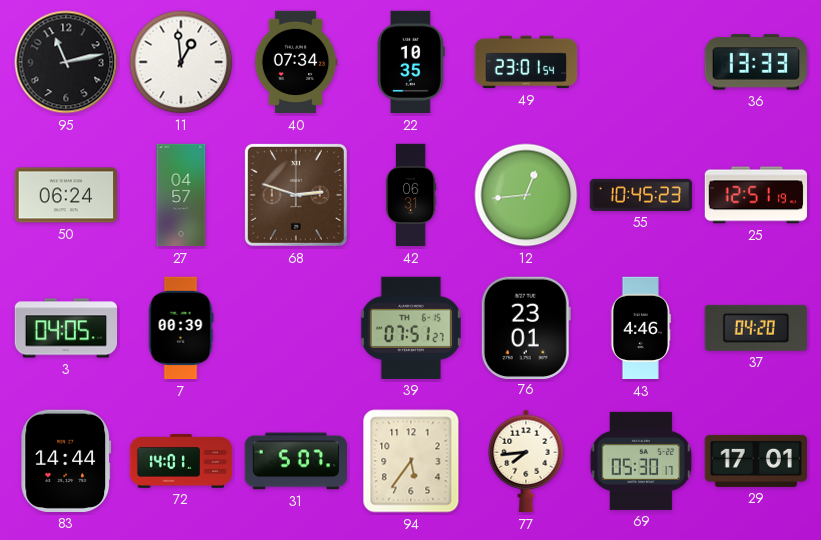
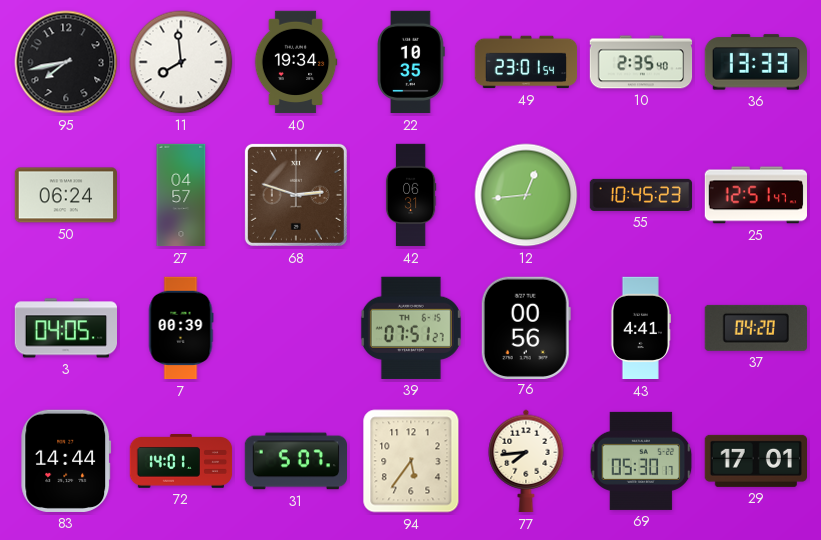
95: 11:13 -> 7:43
11: 12:59 -> 7:59
40: 07:34 -> 19:34
10: none -> 2:35
25: 12:51:19 -> 12:51:47
76: 23:01 -> 00:56
43: 4:46 -> 4:41
